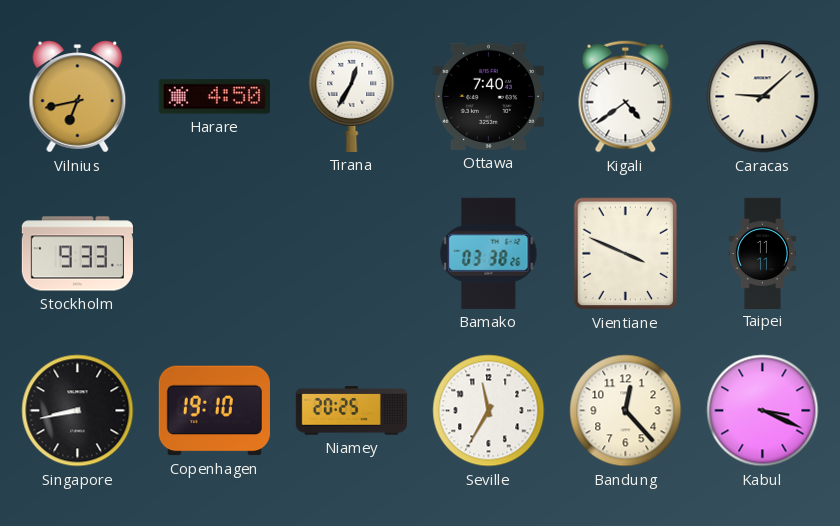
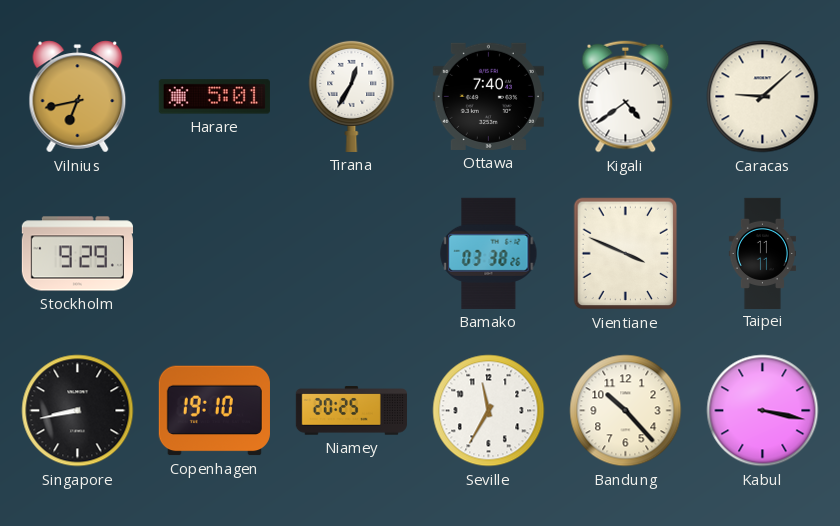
Harare: 4:50 -> 5:01
Stockholm: 9:33 -> 9:29
Bandung: 12:23 -> 10:23
Kabul: 3:19 -> 3:17
